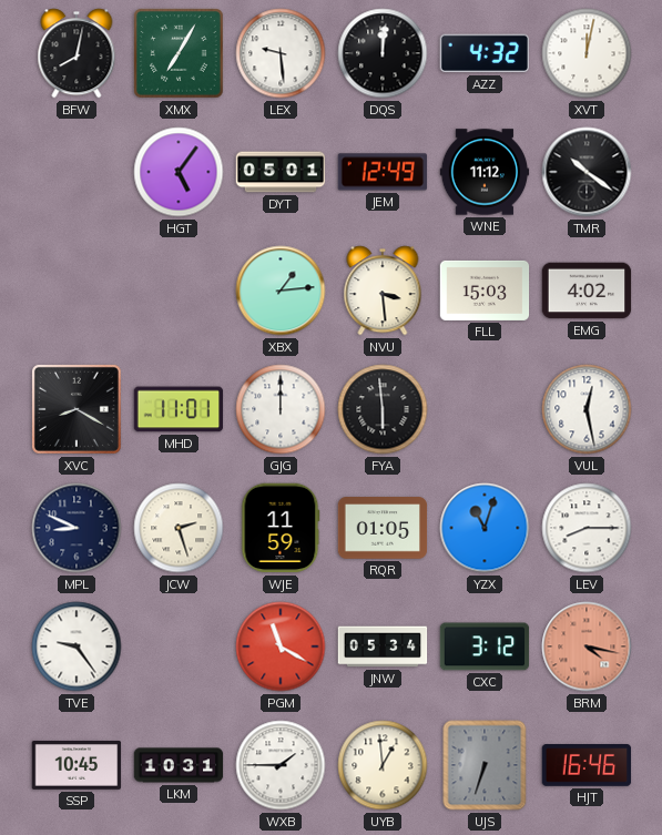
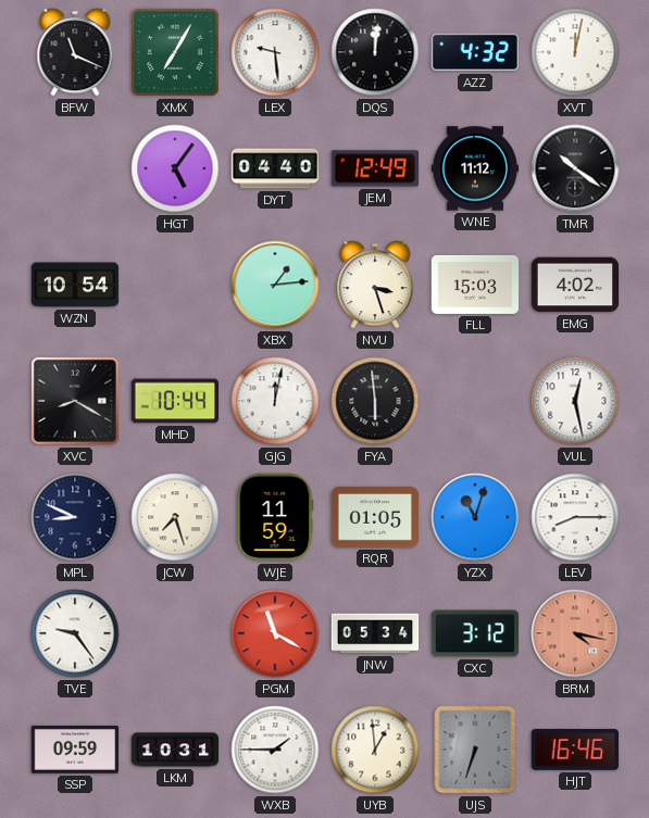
BFW: 8:02 -> 11:19
DYT: 05:01 -> 04:40
WZN: none -> 10:54
NVU: 3:29 -> 3:27
MHD: 11:01 -> 10:44
GJG: 12:00 -> 12:02
JCW: 2:27 -> 7:27
SSP: 10:45 -> 09:59
